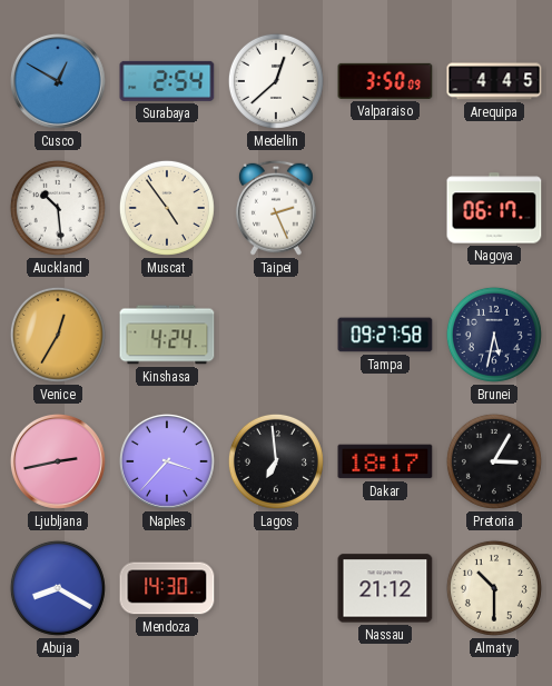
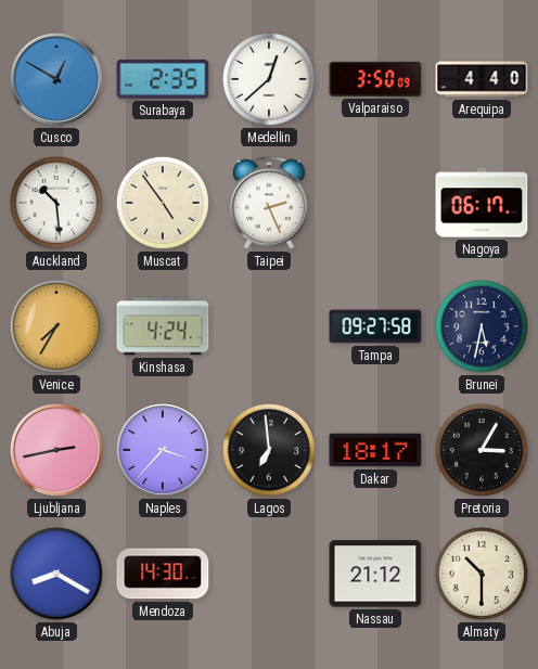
Surabaya: 2:54 -> 2:35
Arequipa: 4:45 -> 4:40
Venice: 12:35 -> 7:35
